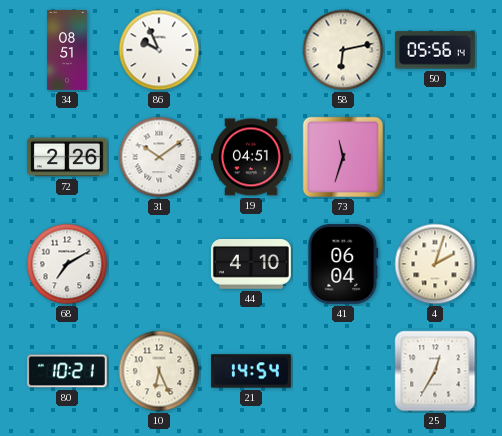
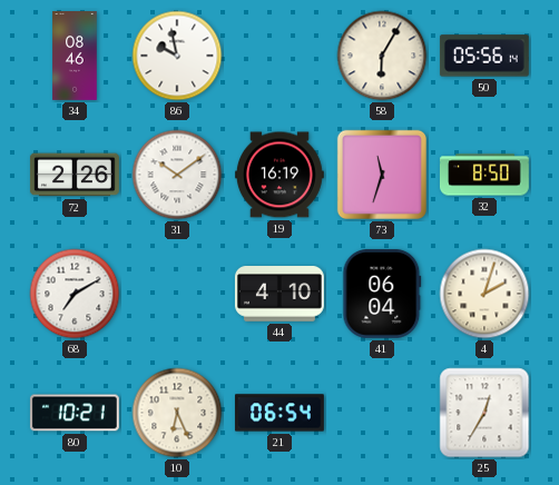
34: 08:51 -> 08:46
86: 9:56 -> 9:58
58: 6:13 -> 6:05
19: 04:51 -> 16:19
32: none -> 8:50
21: 14:54 -> 06:54
